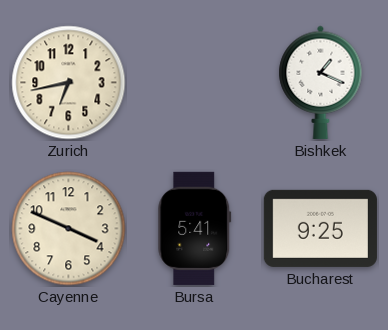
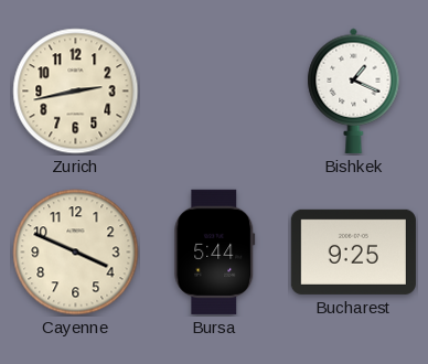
Zurich: 6:43 -> 2:43
Bursa: 5:41 -> 5:44
